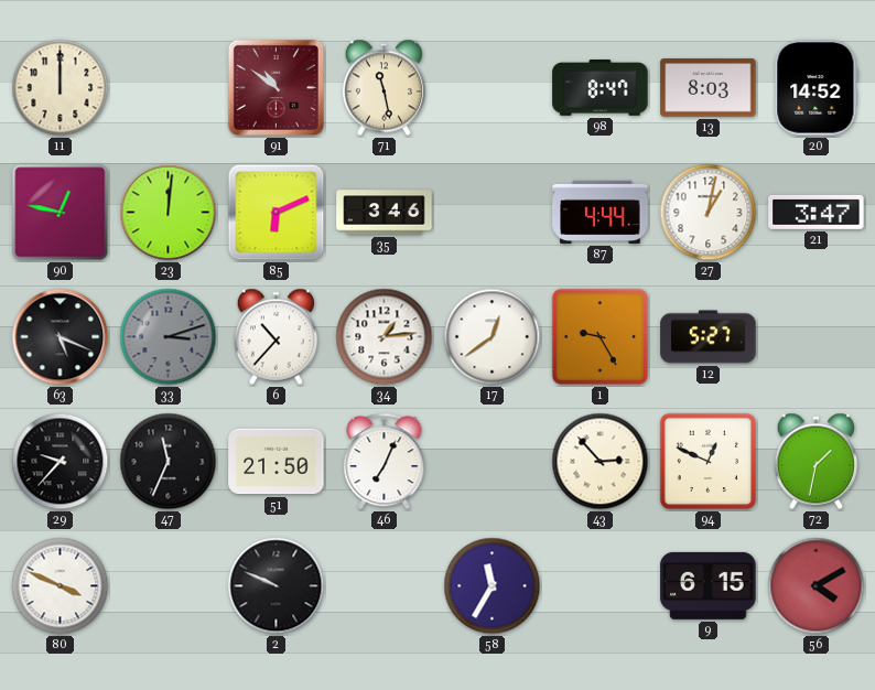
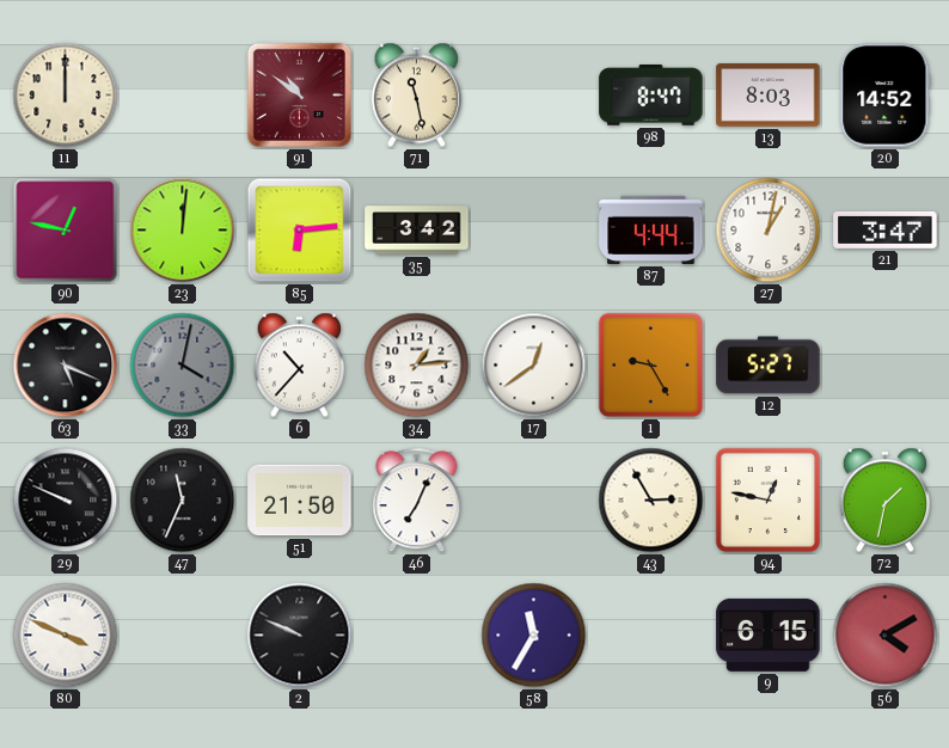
85: 6:11 -> 6:14
35: 3:46 -> 3:42
33: 3:12 -> 4:02
29: 9:37 -> 9:49
43: 2:53 -> 2:55
94: 12:49 -> 12:47
